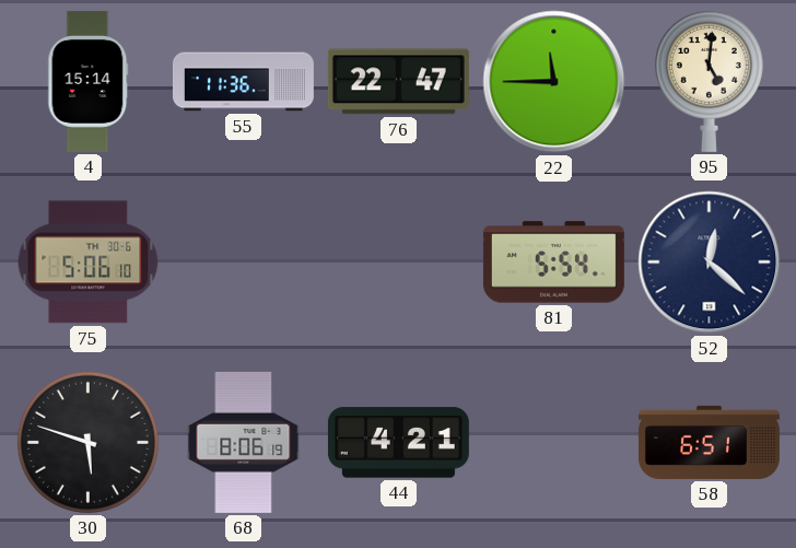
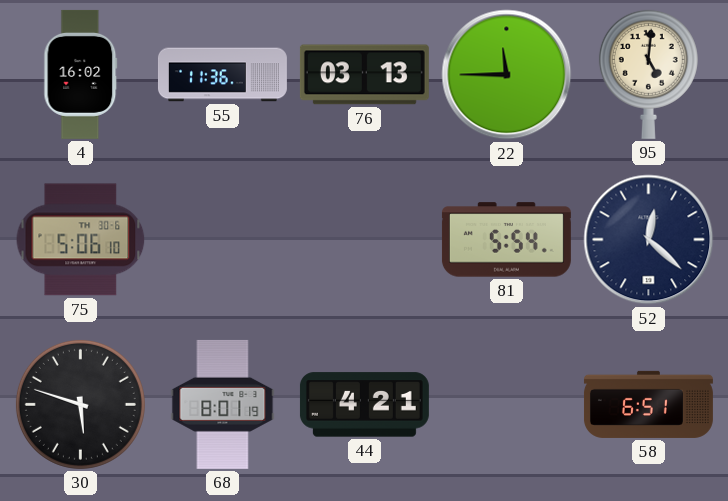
4: 15:14 -> 16:02
76: 22:47 -> 03:13
68: 8:06 -> 8:01
